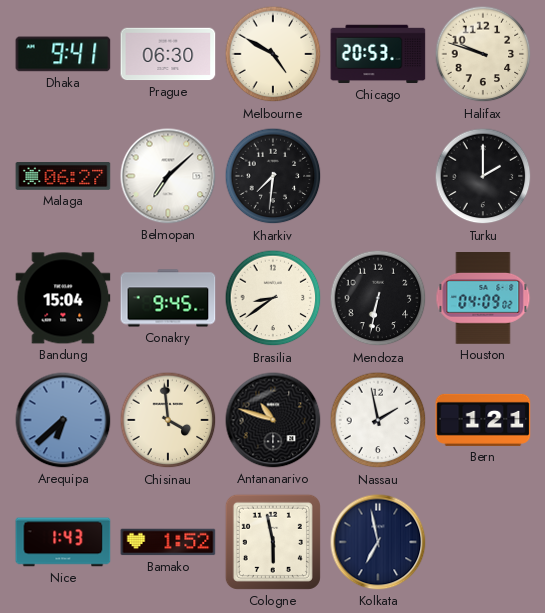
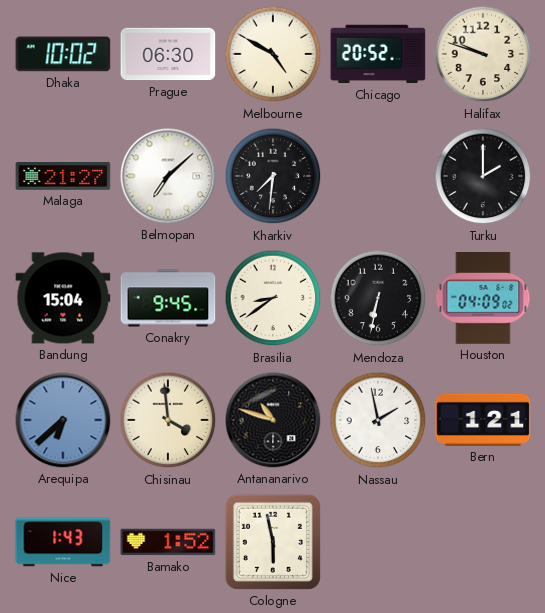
Dhaka: 9:41 -> 10:02
Chicago: 20:53 -> 20:52
Malaga: 06:27 -> 21:27
Kolkata: 6:58 -> none
